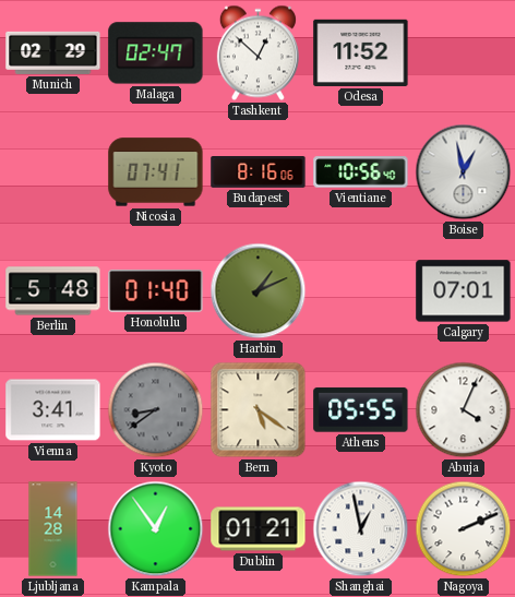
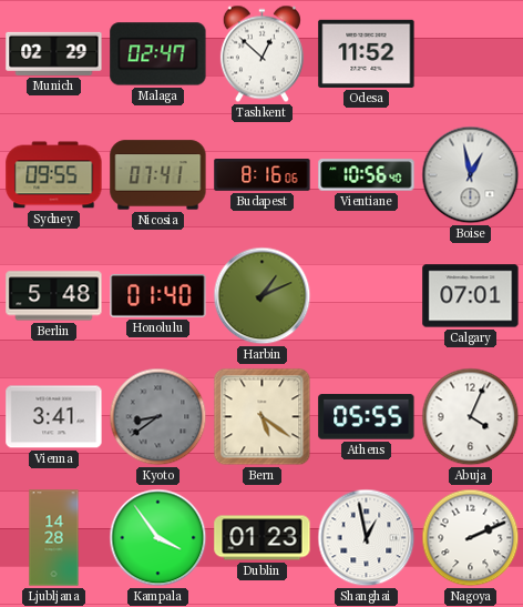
Sydney: none -> 09:55
Kampala: 12:54 -> 3:54
Dublin: 01:21 -> 01:23
